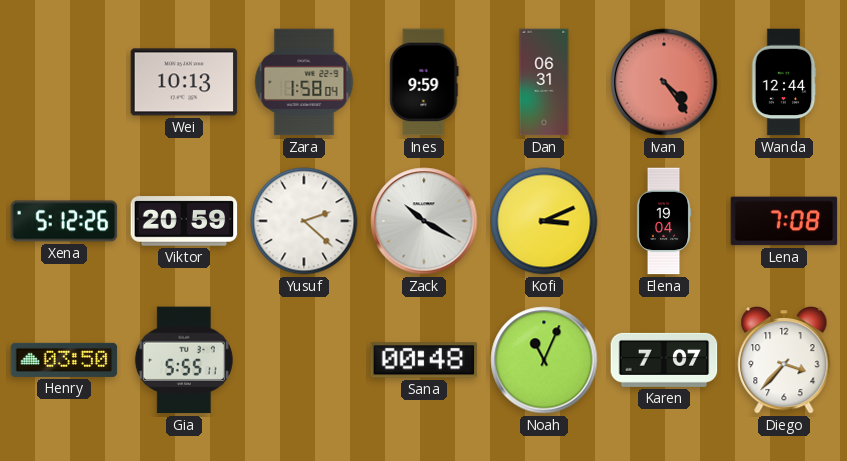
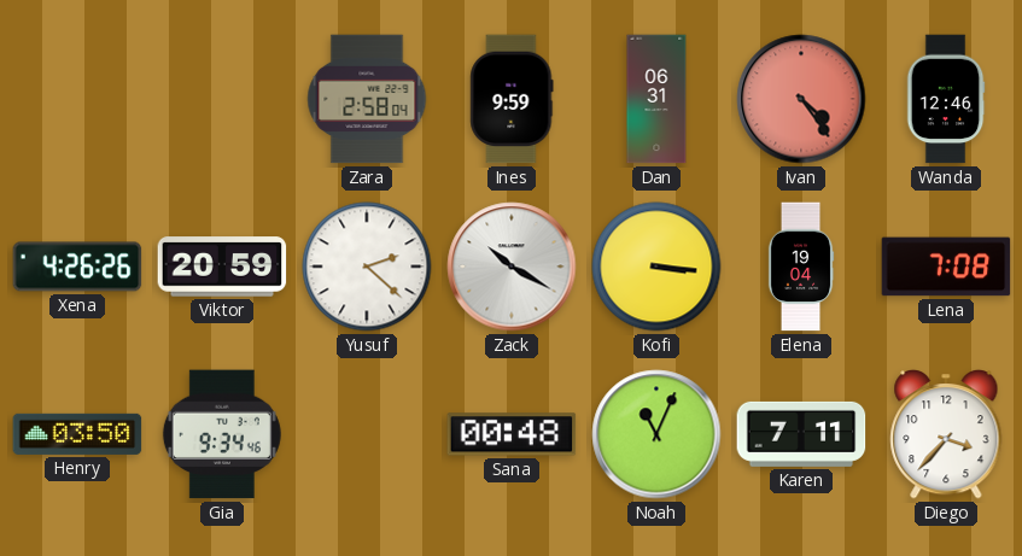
Wei: 10:13 -> none
Zara: 1:58 -> 2:58
Wanda: 12:44 -> 12:46
Xena: 5:12 -> 4:26
Kofi: 3:11 -> 3:16
Gia: 5:55 -> 9:34
Karen: 7:07 -> 7:11
